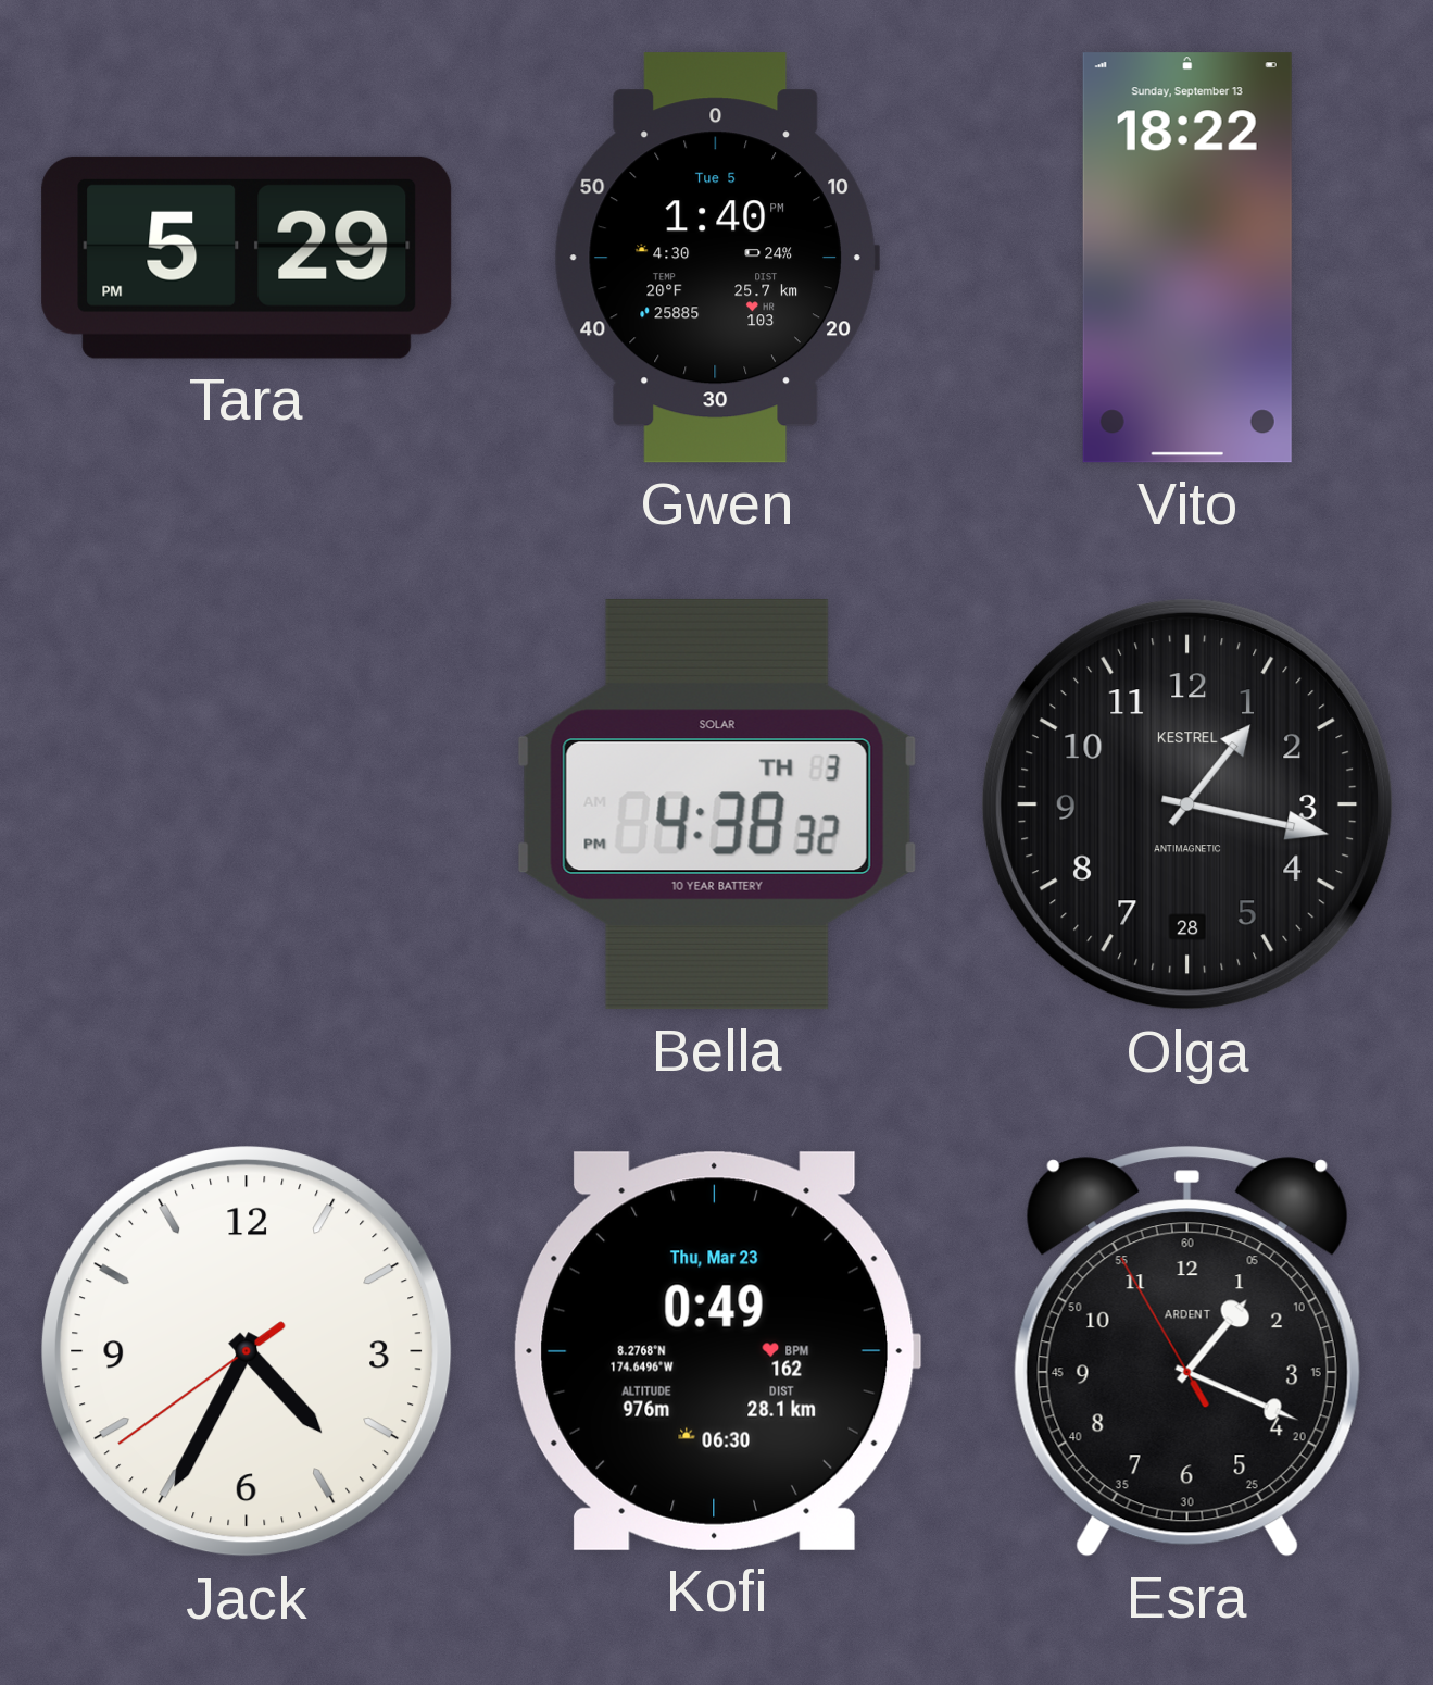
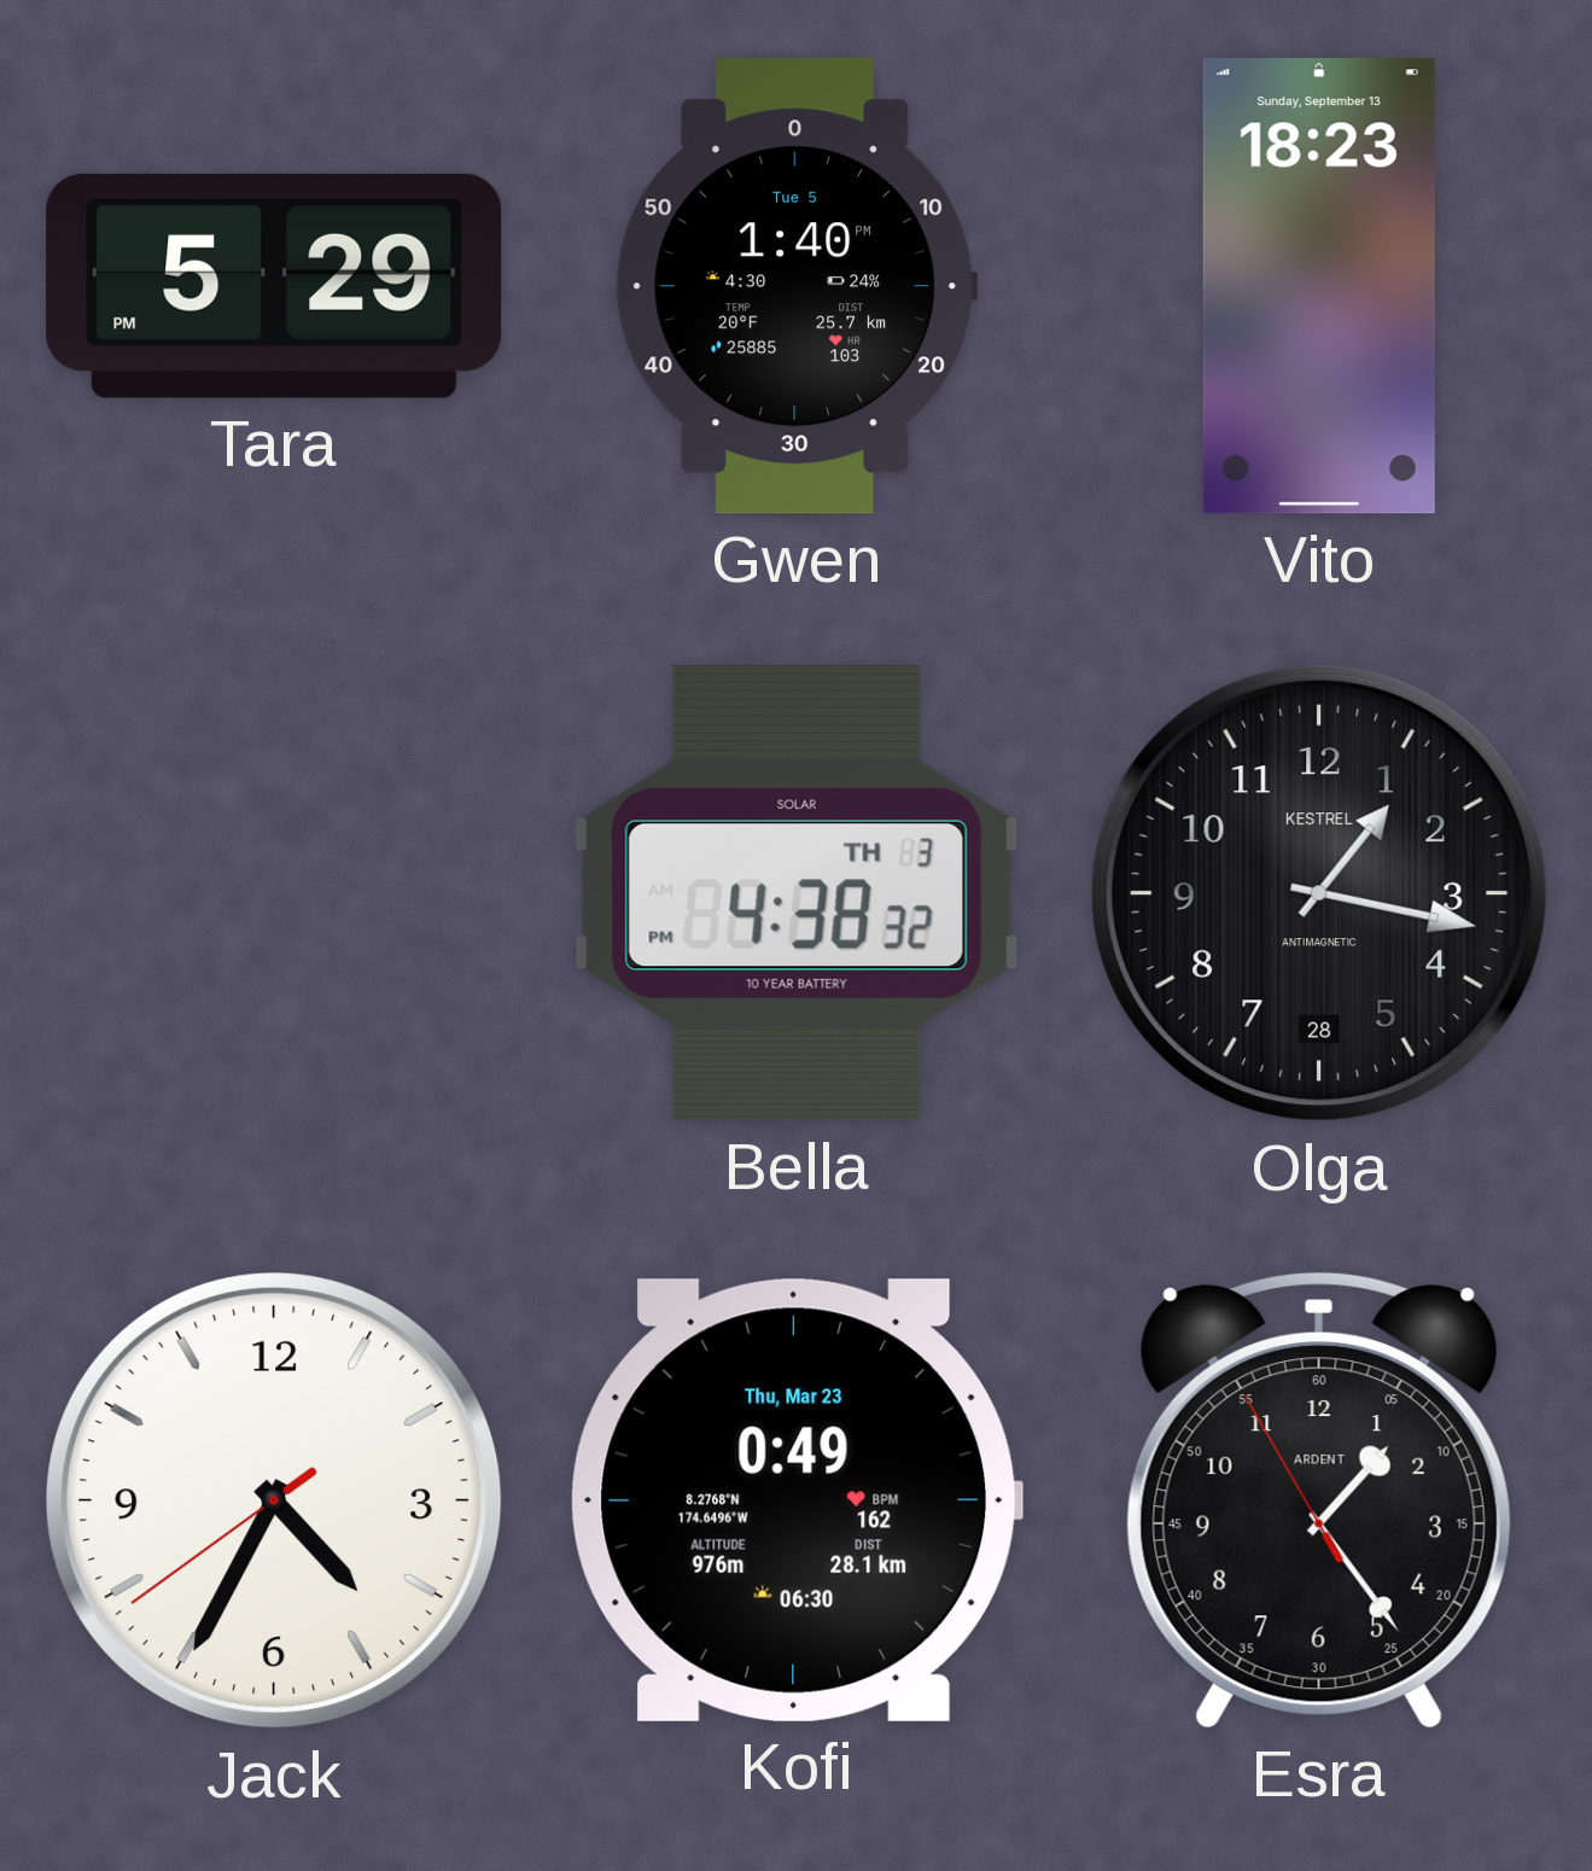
Vito: 18:22 -> 18:23
Esra: 1:18 -> 1:23
